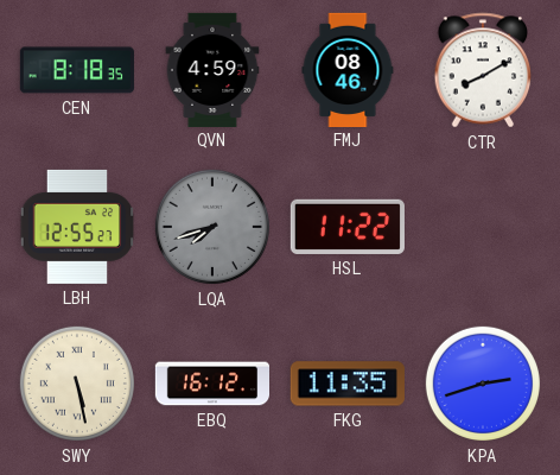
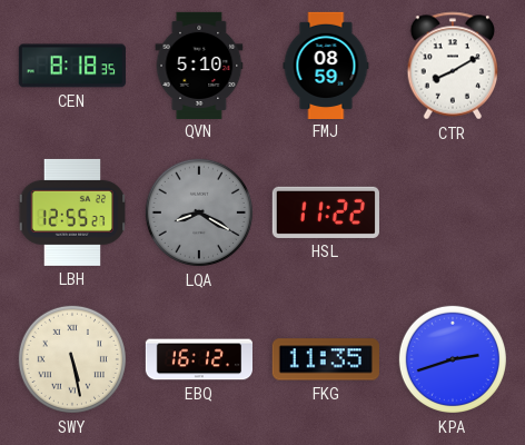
QVN: 4:59 -> 5:10
FMJ: 08:46 -> 08:59
LQA: 7:42 -> 8:20
